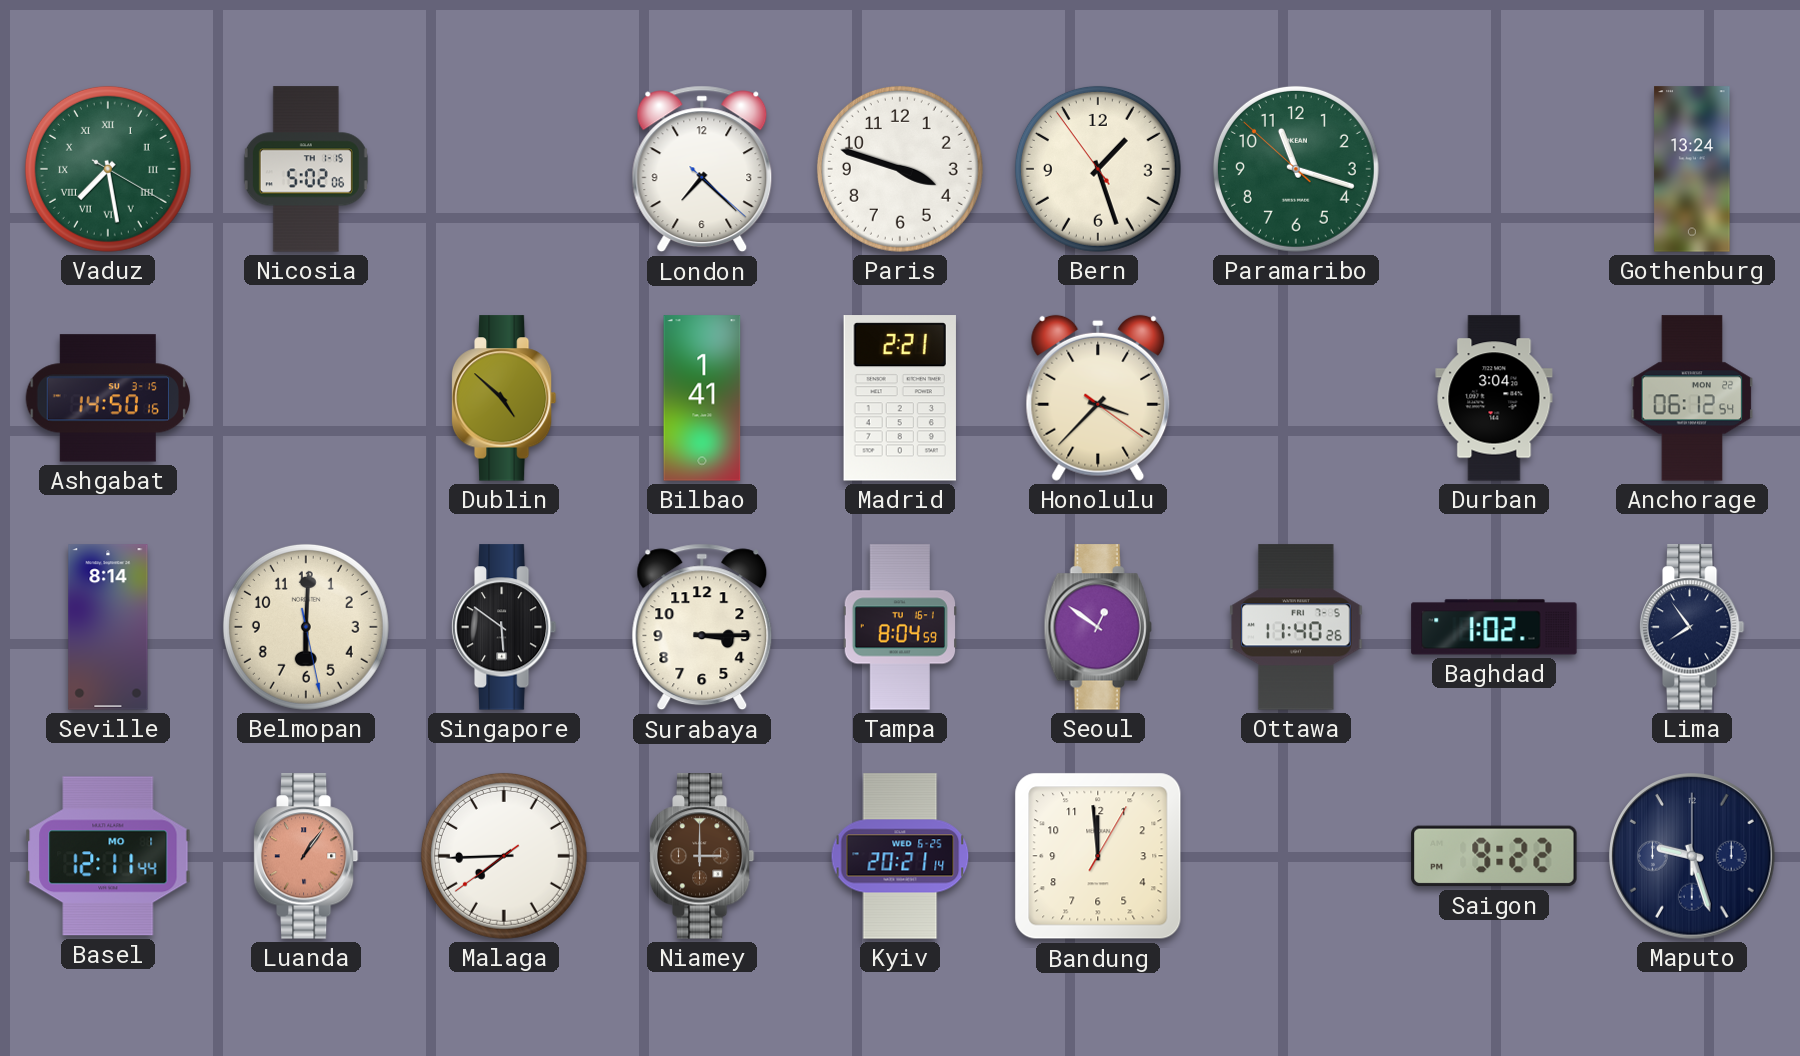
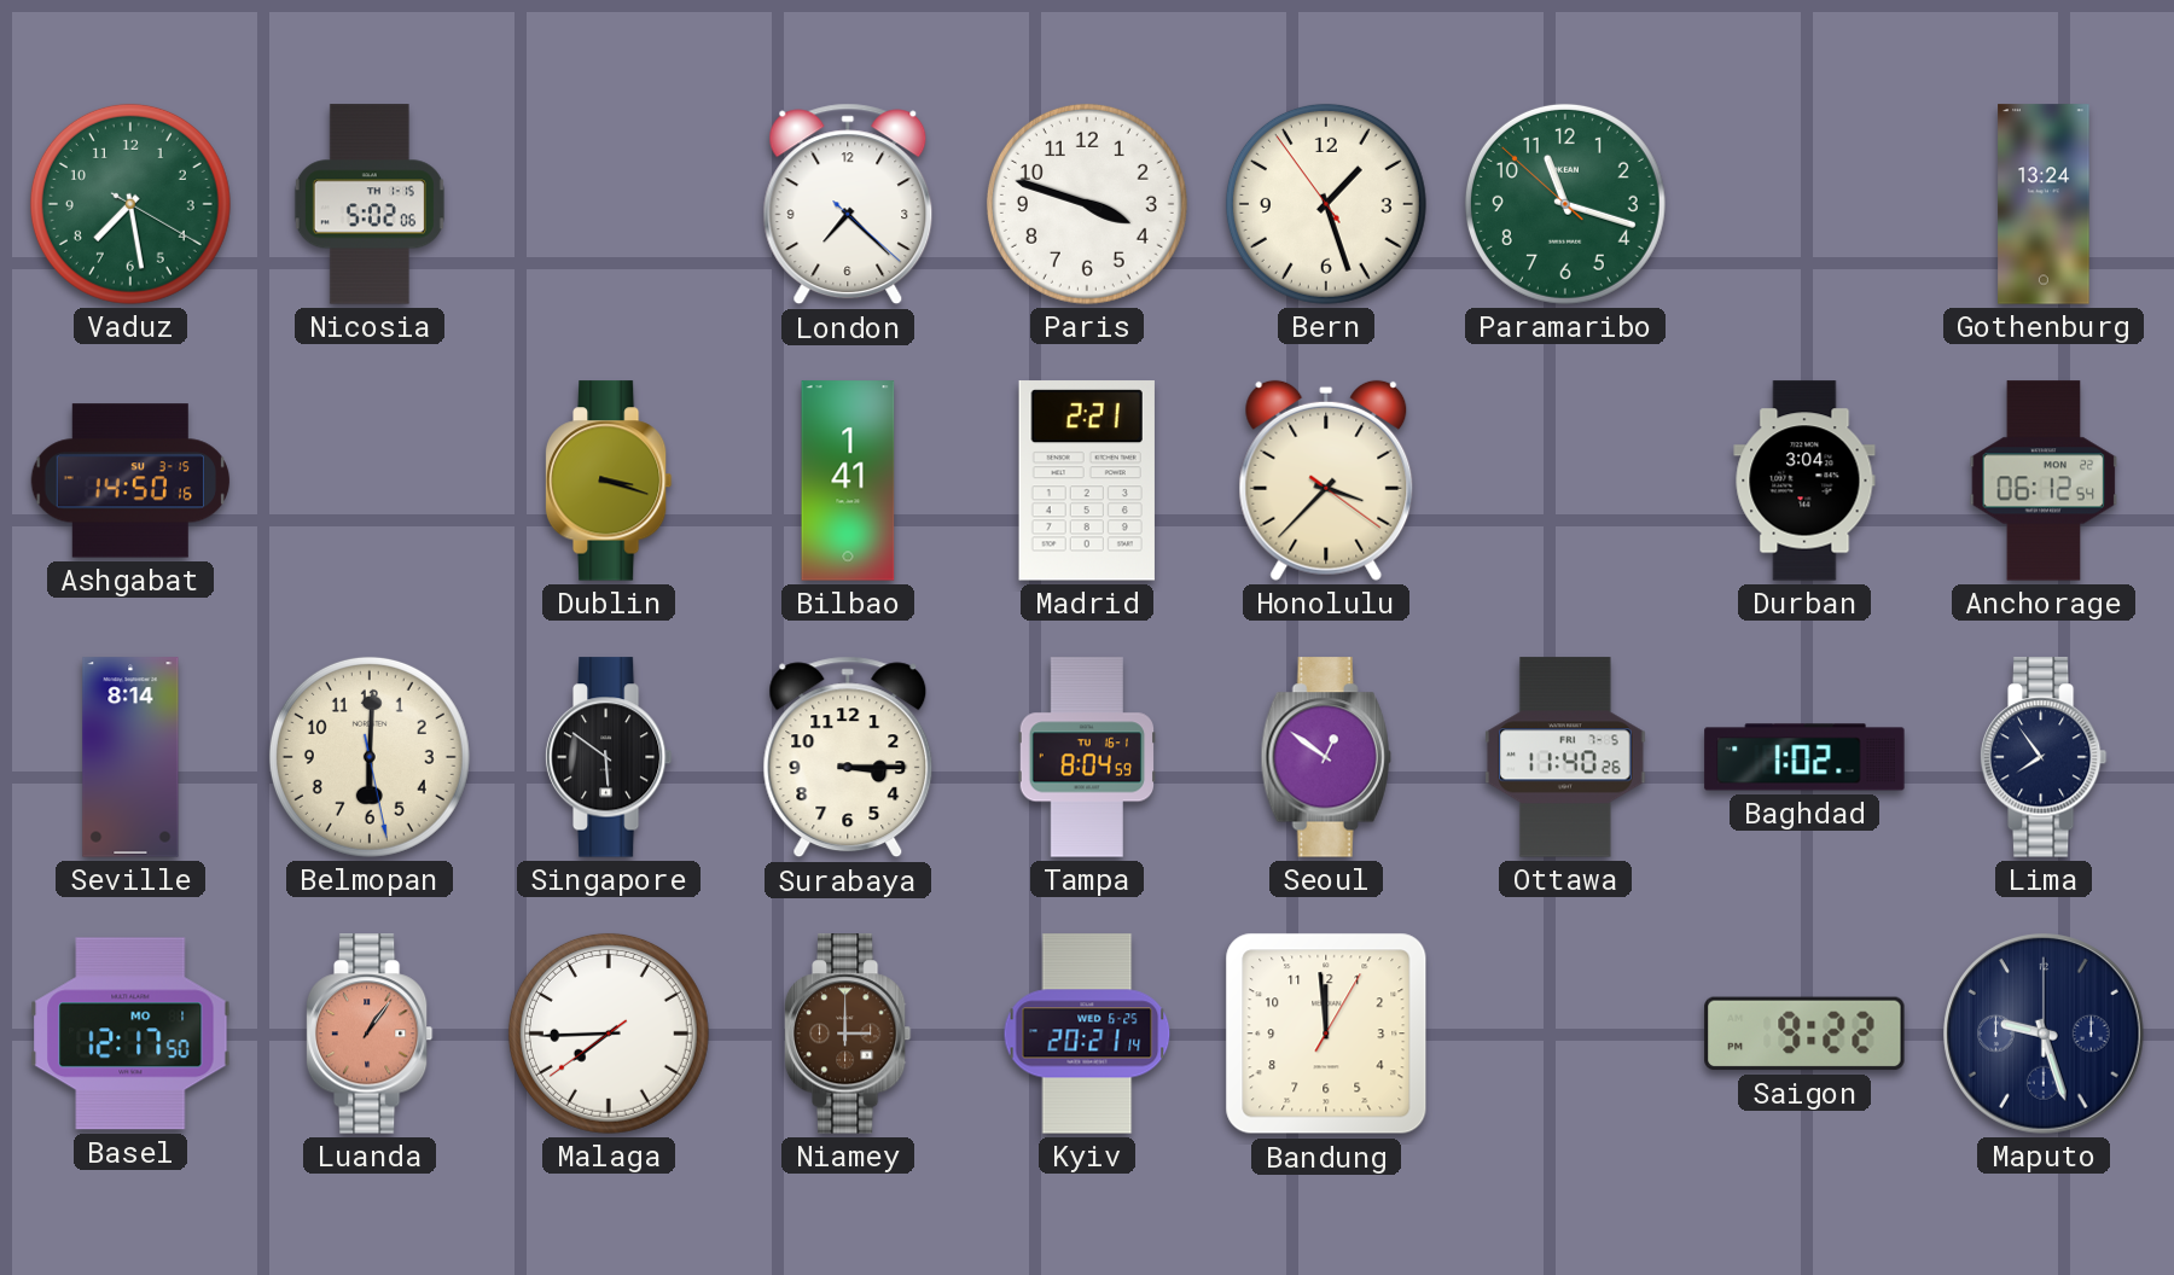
Vaduz numerals: Roman -> Arabic
Dublin: 4:52 -> 3:18
Basel: 12:11 -> 12:17
